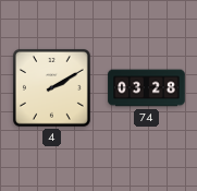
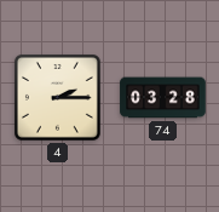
4: 2:10 -> 2:15
